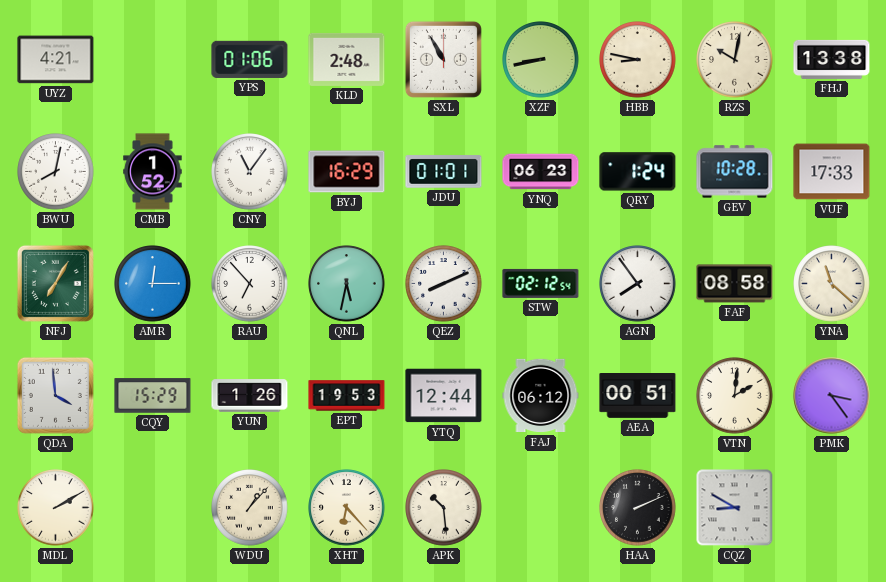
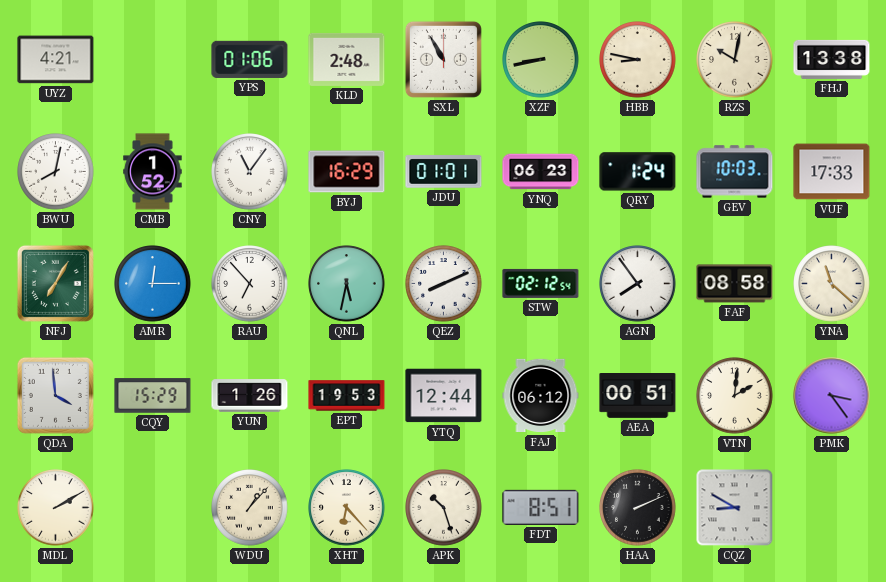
GEV: 10:28 -> 10:03
APK: 10:29 -> 10:27
FDT: none -> 8:51
